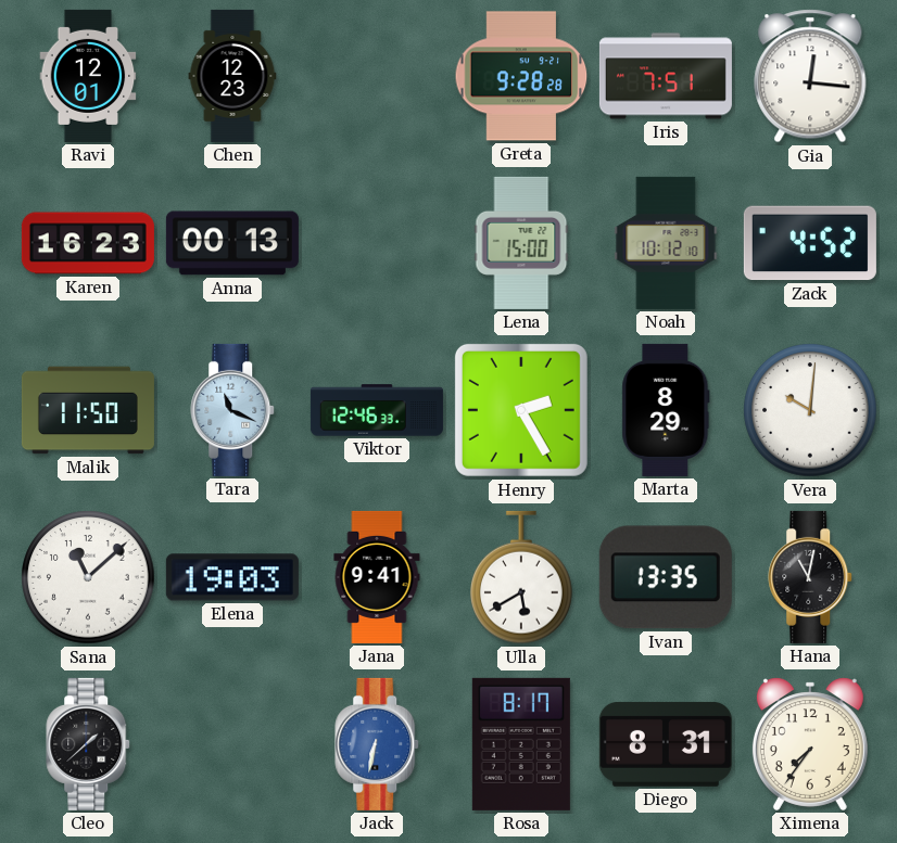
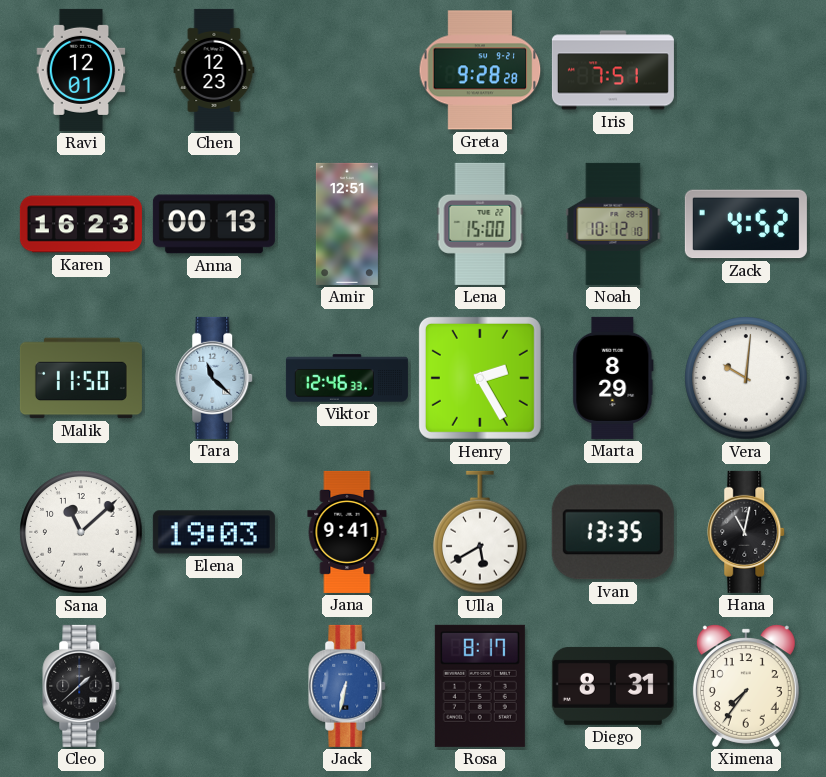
Gia: 12:16 -> none
Amir: none -> 12:51
Tara: 11:19 -> 11:22
